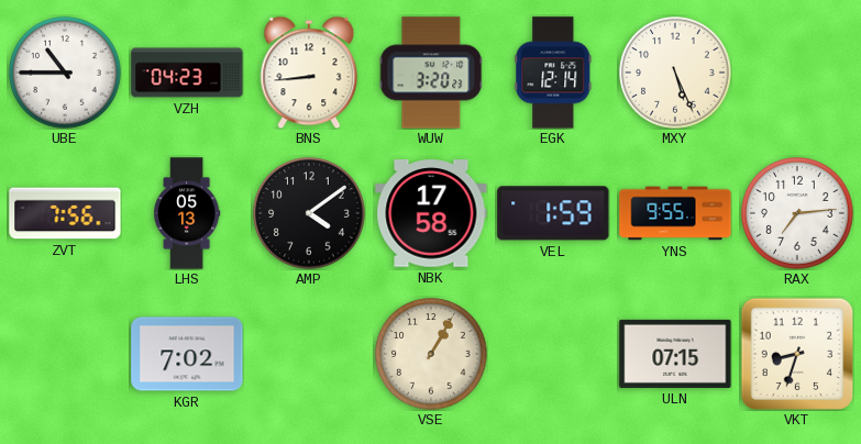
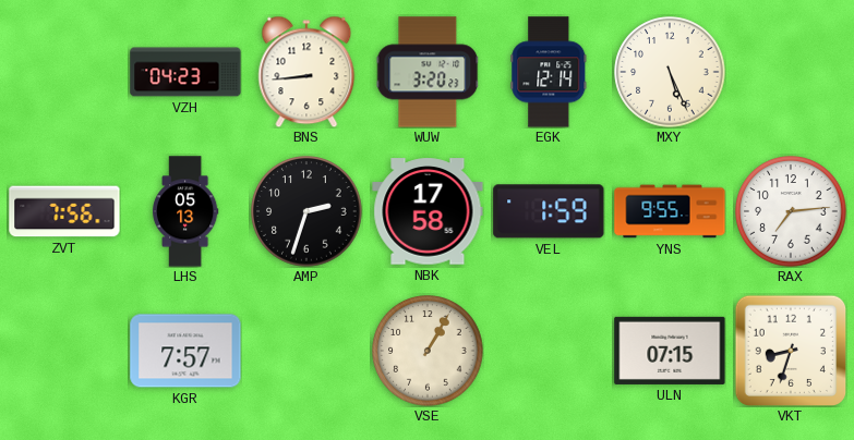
UBE: 10:45 -> none
AMP: 4:09 -> 2:33
KGR: 7:02 -> 7:57
